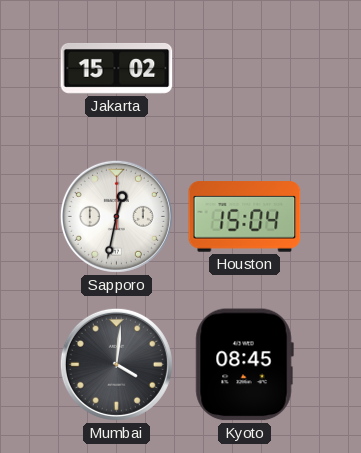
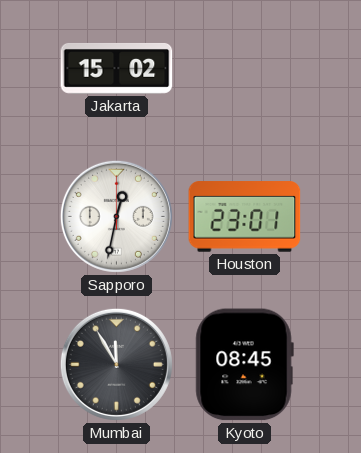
Houston: 15:04 -> 23:01
Mumbai: 4:01 -> 11:55
